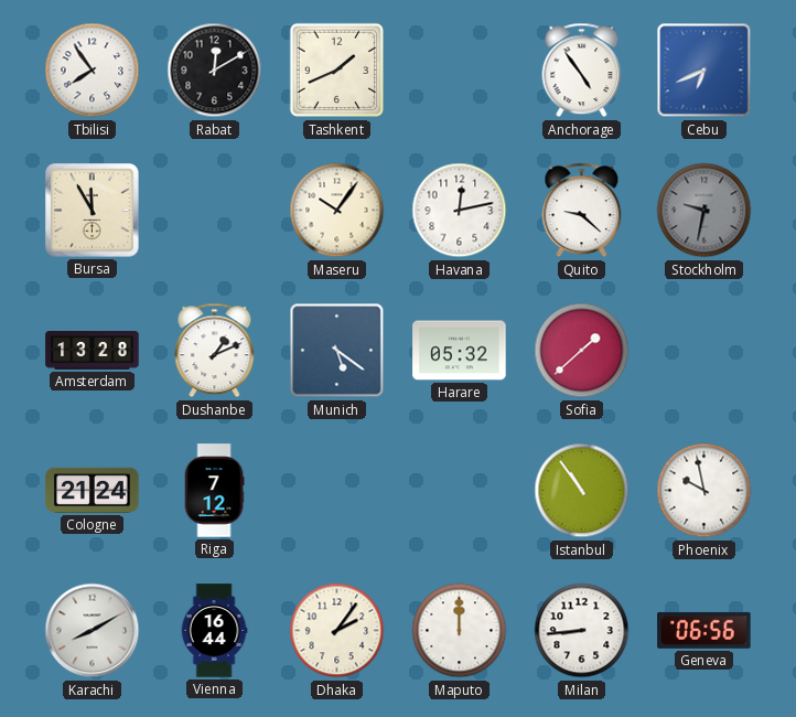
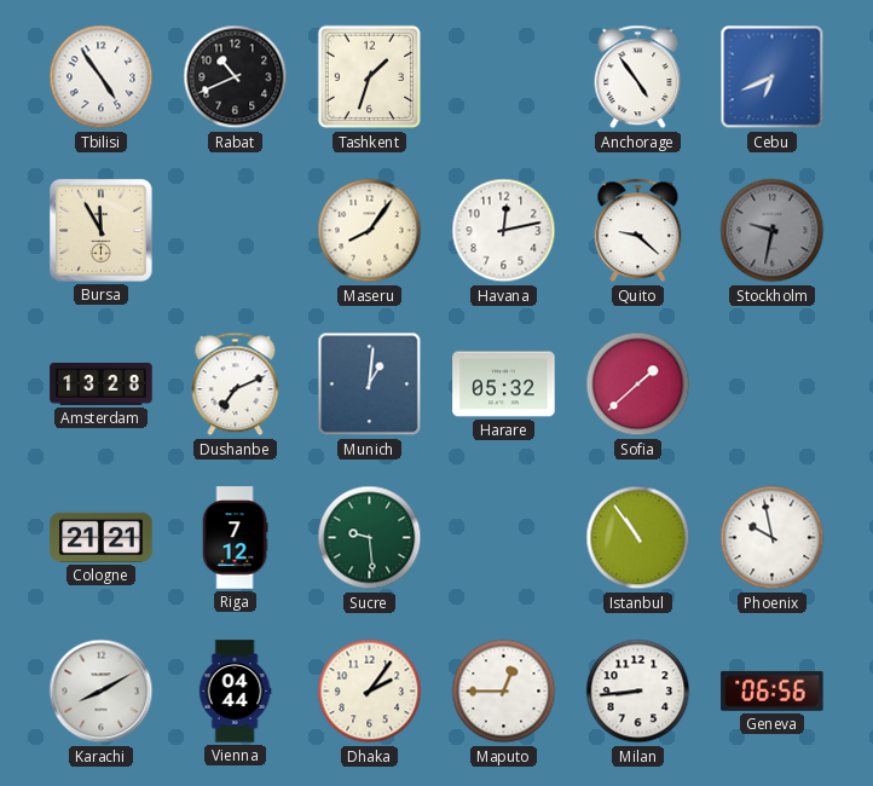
Tbilisi: 7:54 -> 4:54
Rabat: 12:10 -> 10:41
Tashkent: 1:41 -> 1:33
Maseru: 10:06 -> 8:06
Dushanbe: 1:11 -> 7:11
Munich: 5:21 -> 1:01
Cologne: 21:24 -> 21:21
Sucre: none -> 9:29
Vienna: 16:44 -> 04:44
Maputo: 12:00 -> 12:45
